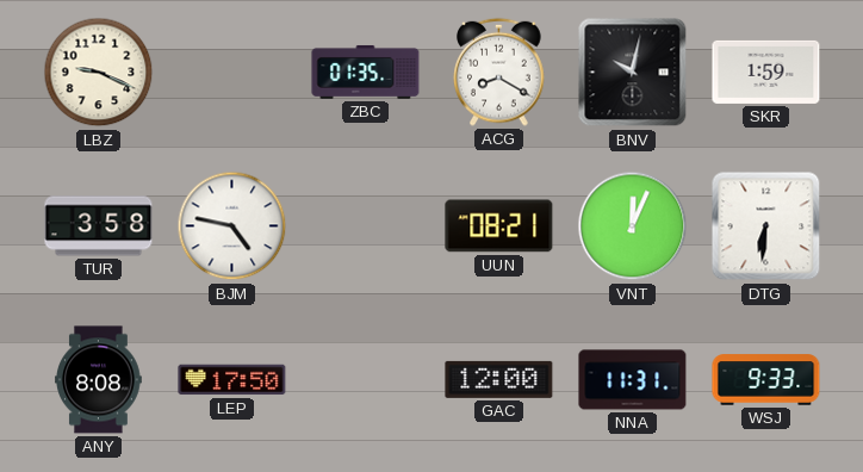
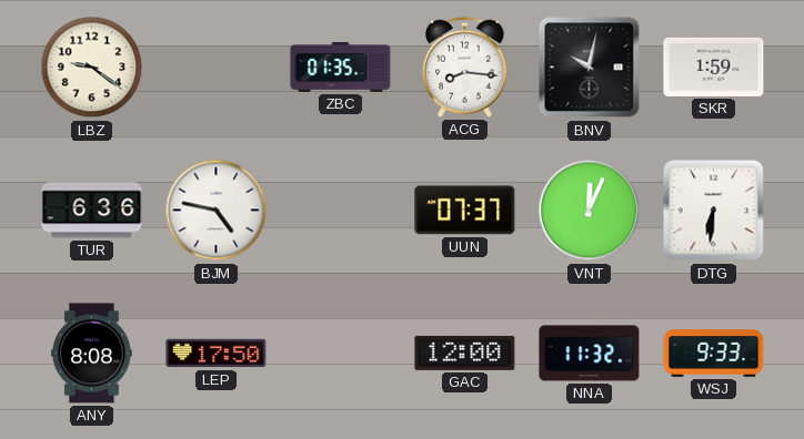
LBZ: 9:19 -> 9:21
ACG: 8:20 -> 8:16
TUR: 3:58 -> 6:36
UUN: 08:21 -> 07:37
NNA: 11:31 -> 11:32
